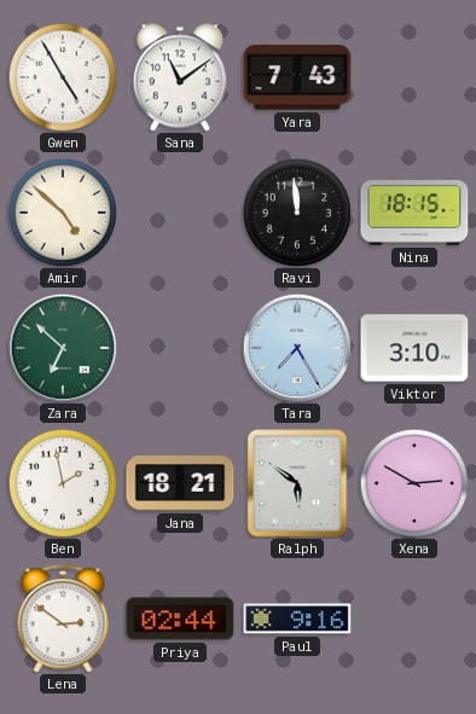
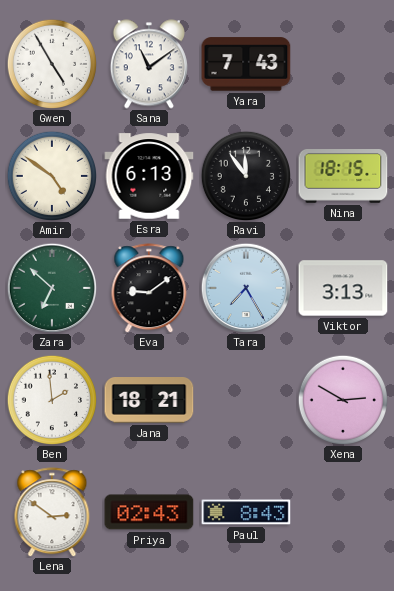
Amir: 4:52 -> 4:51
Esra: none -> 6:13
Ravi: 11:59 -> 11:54
Eva: none -> 9:09
Viktor: 3:10 -> 3:13
Ben: 1:58 -> 1:59
Ralph: 5:51 -> none
Priya: 02:44 -> 02:43
Paul: 9:16 -> 8:43
